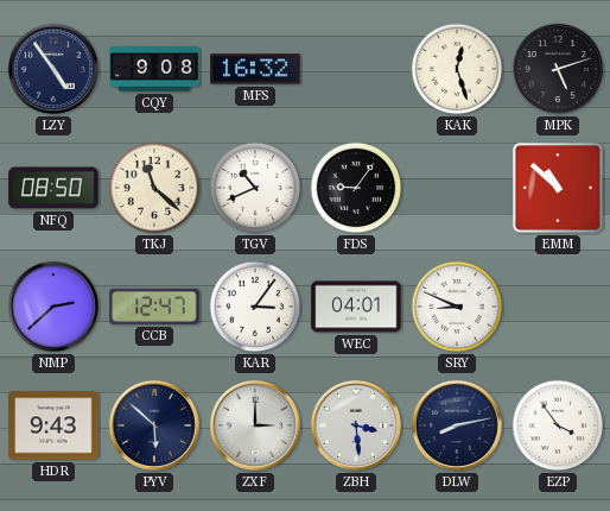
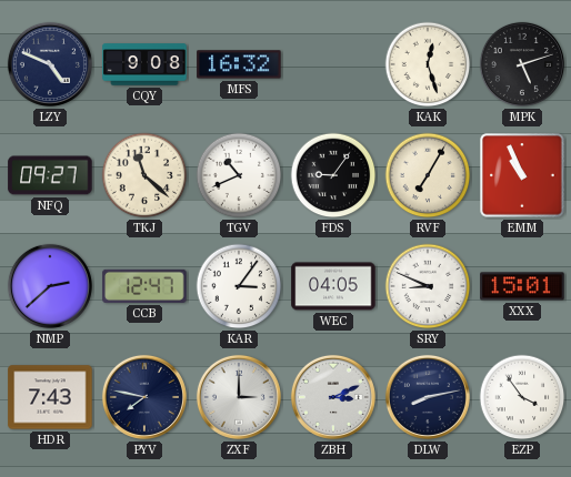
LZY: 4:54 -> 4:49
NFQ: 08:50 -> 09:27
RVF: none -> 7:05
EMM: 10:52 -> 10:56
WEC: 04:01 -> 04:05
XXX: none -> 15:01
HDR: 9:43 -> 7:43
PYV: 5:52 -> 7:47
ZBH: 3:29 -> 3:11
